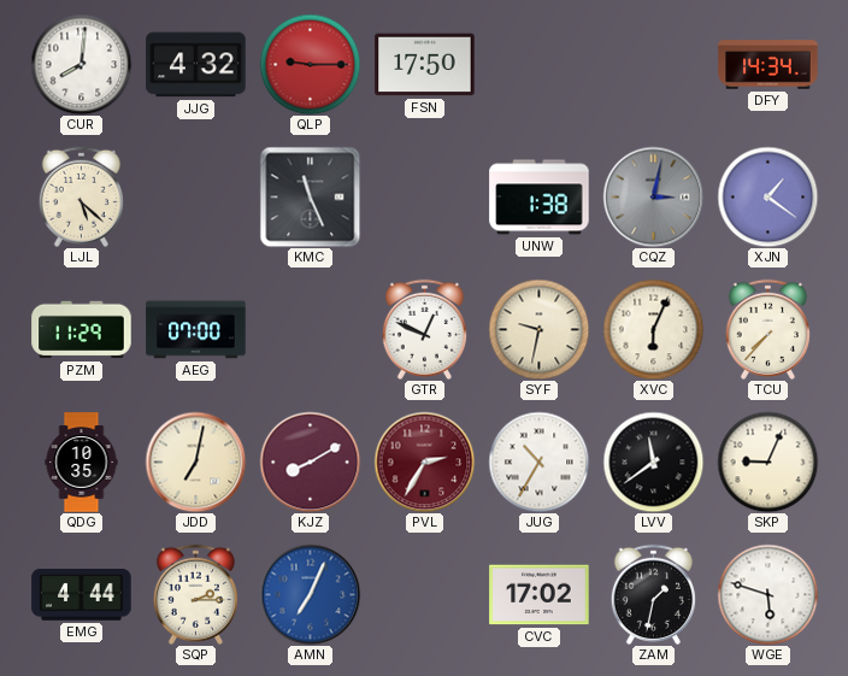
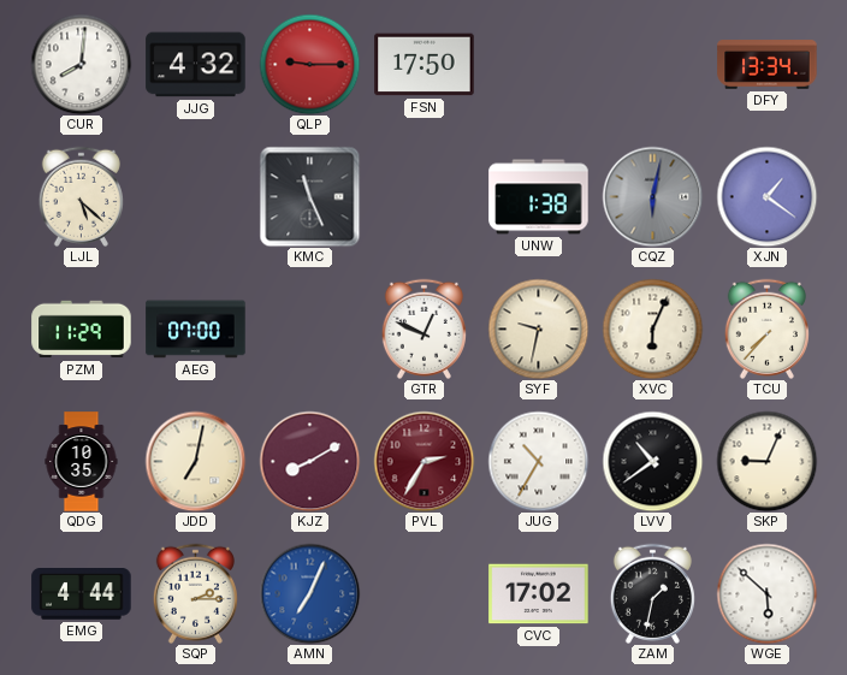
DFY: 14:34 -> 13:34
CQZ: 3:02 -> 6:02
LVV: 11:39 -> 10:39
WGE: 5:48 -> 5:52
